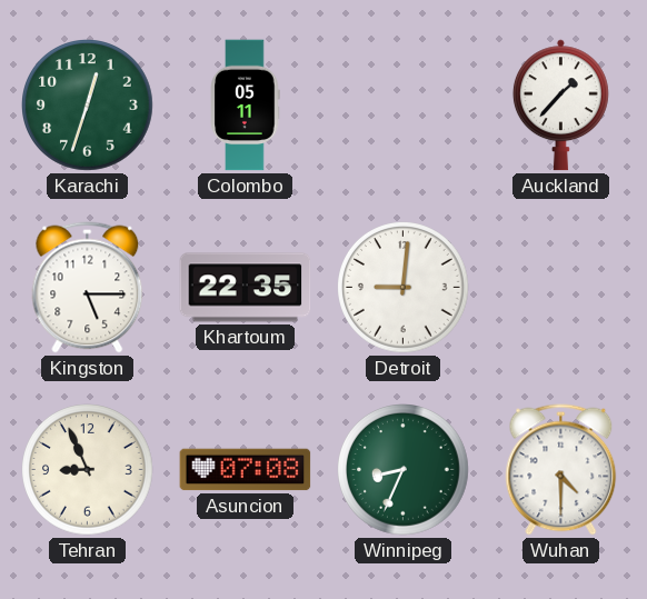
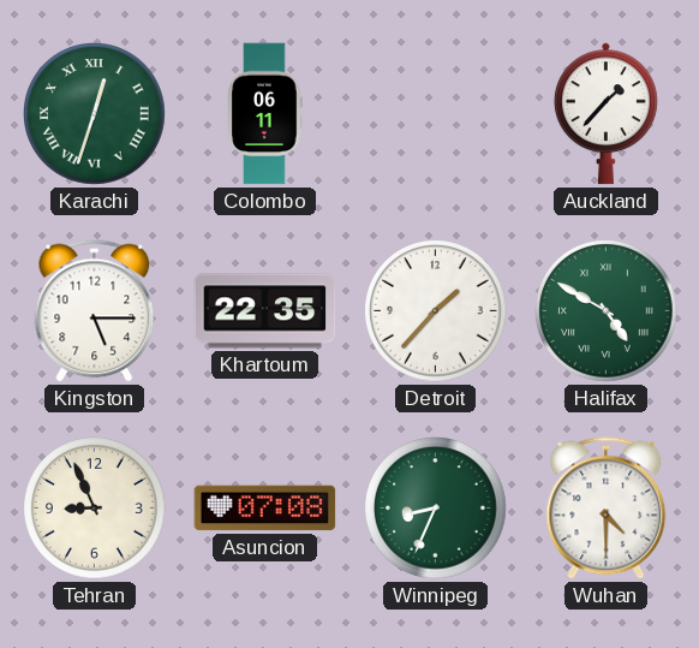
Karachi numerals: Arabic -> Roman
Colombo: 05:11 -> 06:11
Detroit: 9:01 -> 1:37
Halifax: none -> 4:50
